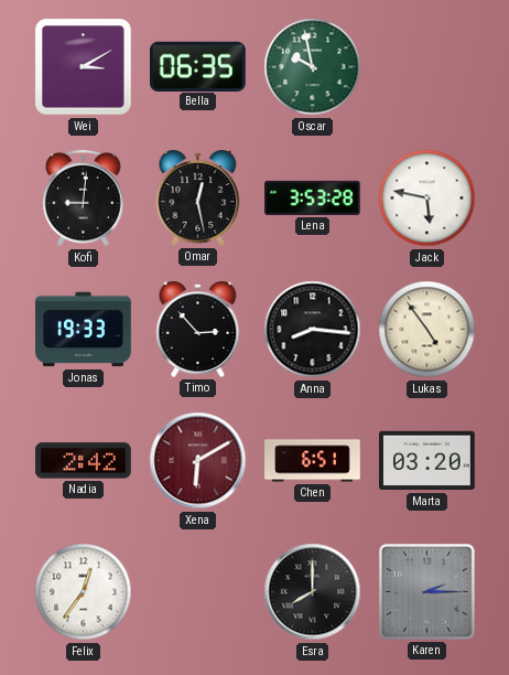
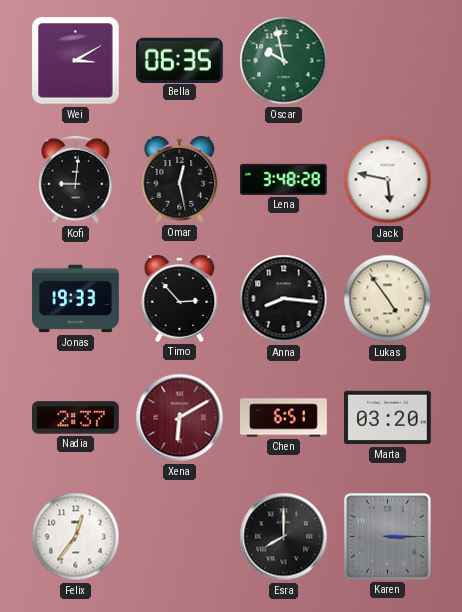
Lena: 3:53 -> 3:48
Nadia: 2:42 -> 2:37
Karen: 2:15 -> 3:15
